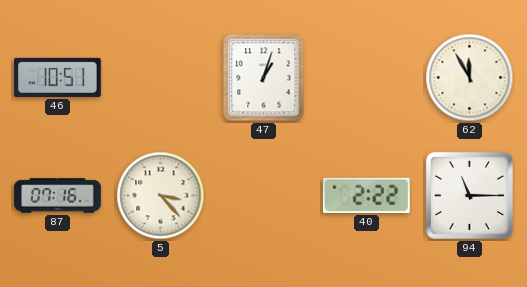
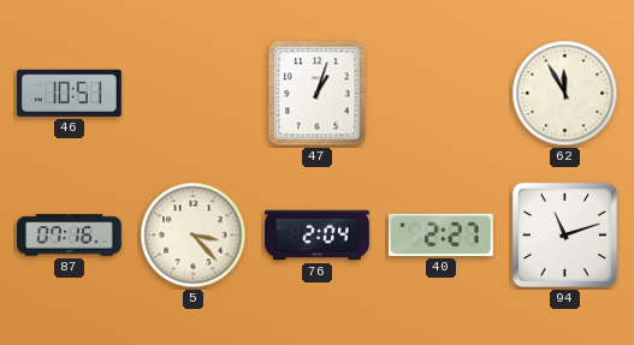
76: none -> 2:04
40: 2:22 -> 2:27
94: 11:15 -> 11:12
